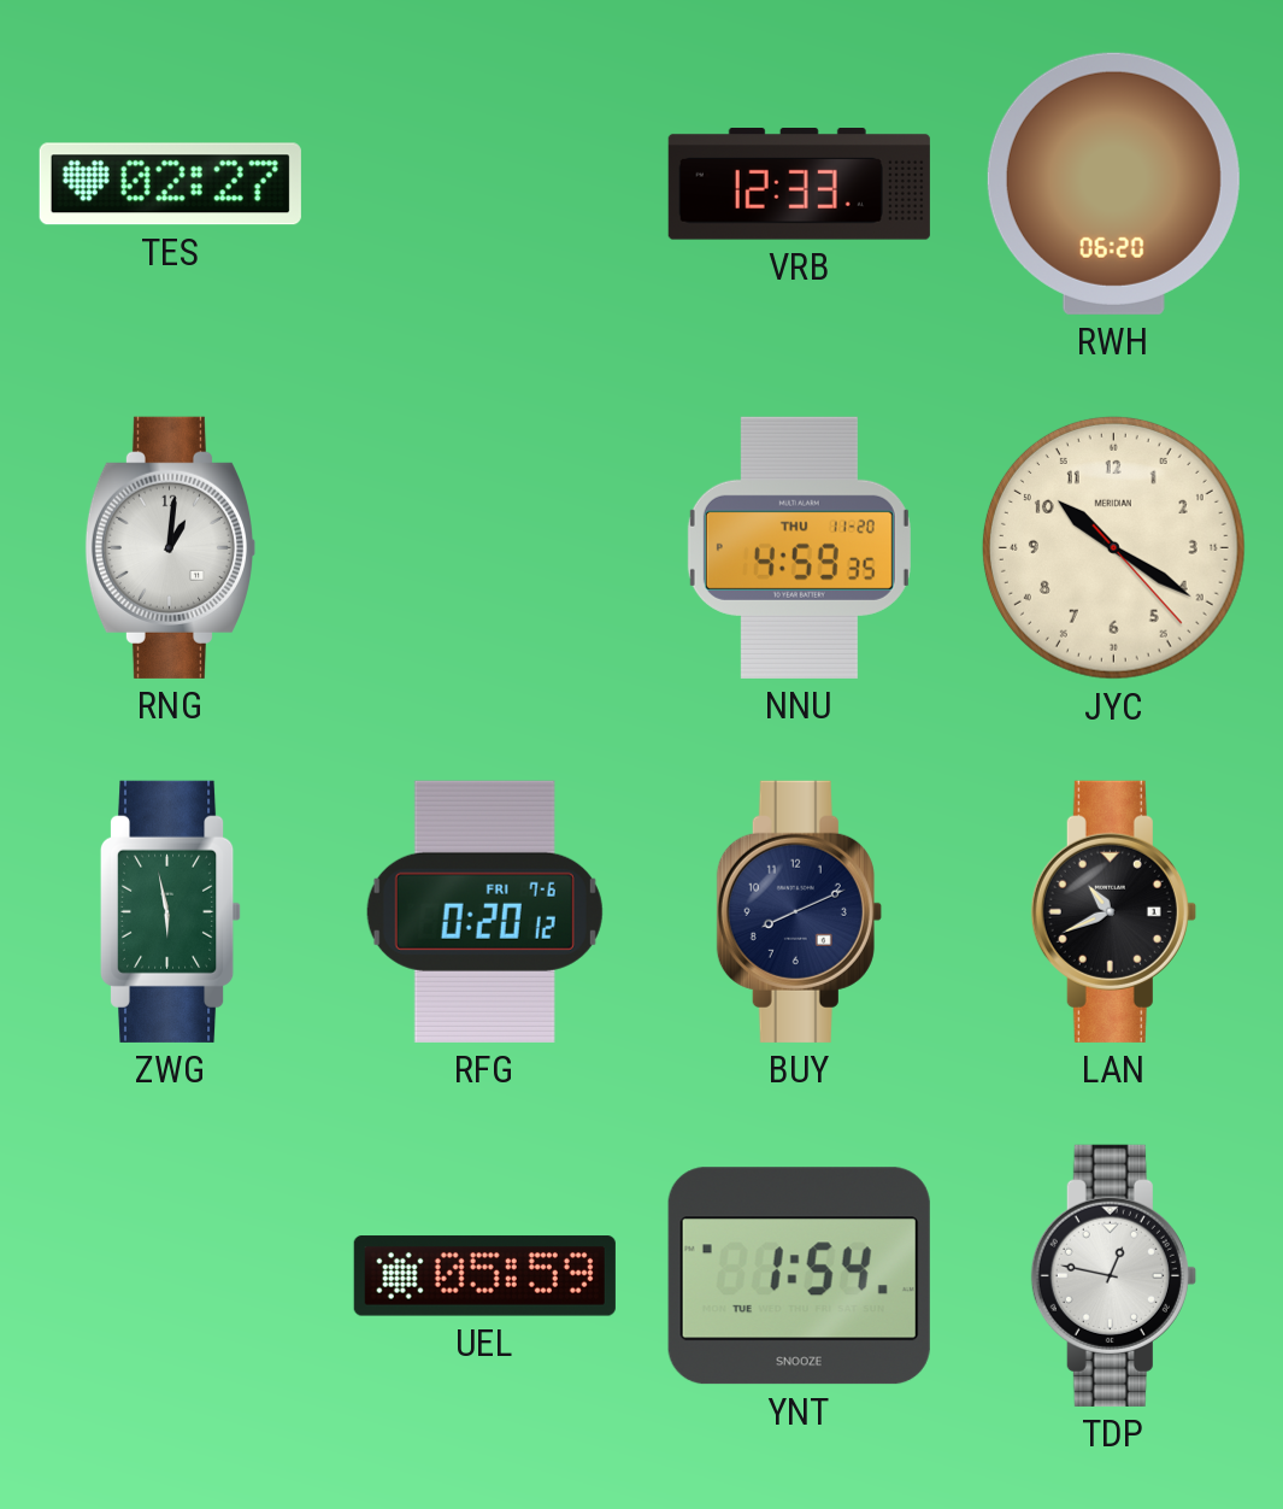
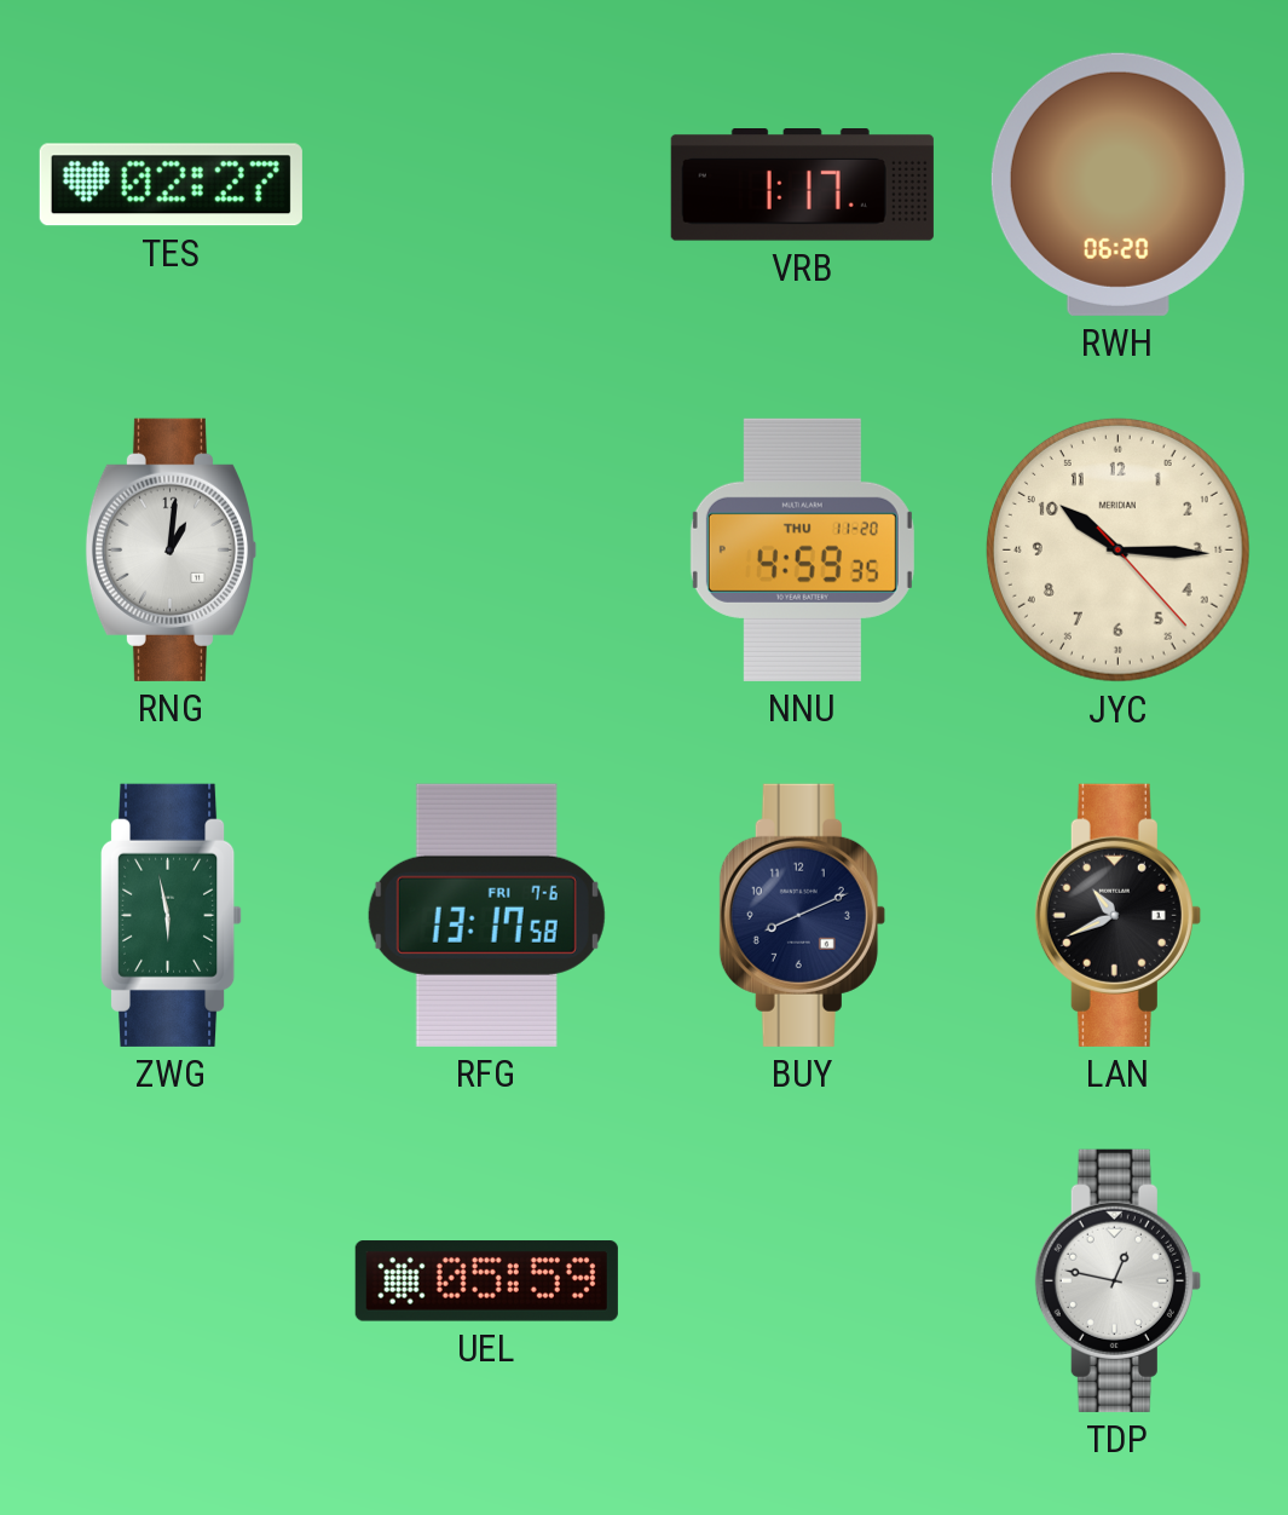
VRB: 12:33 -> 1:17
JYC: 10:20 -> 10:15
RFG: 0:20 -> 13:17
YNT: 1:54 -> none
